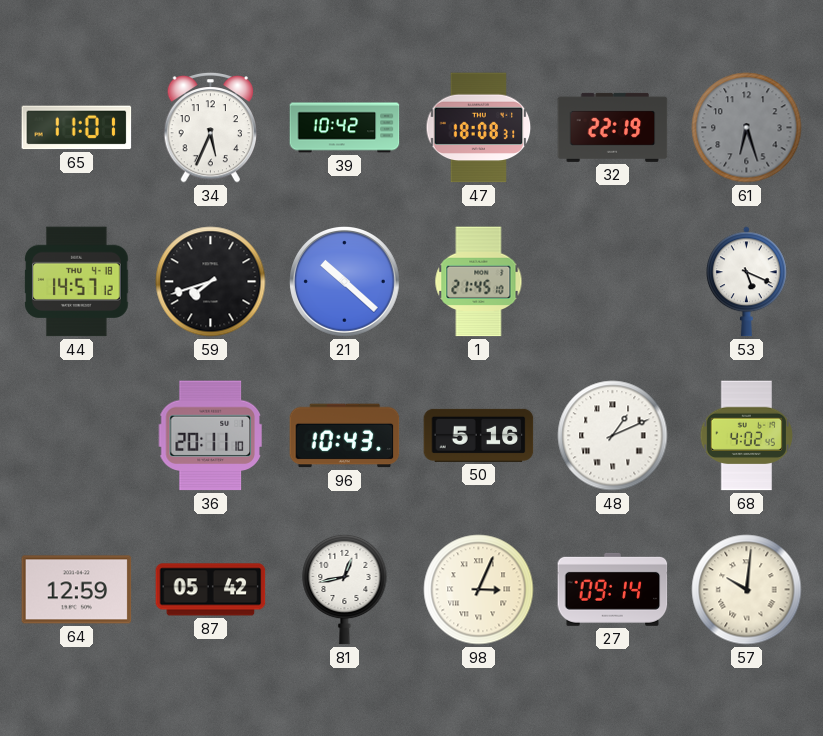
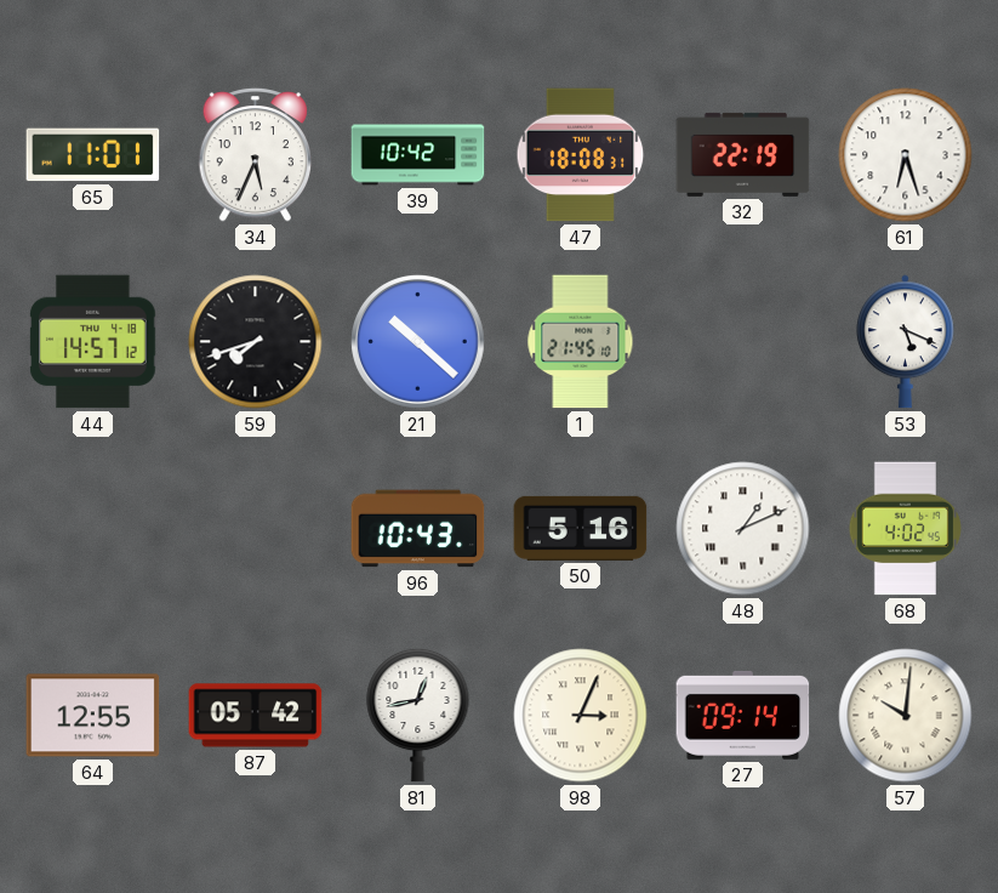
61 dial: grey -> white
36: 20:11 -> none
64: 12:59 -> 12:55
